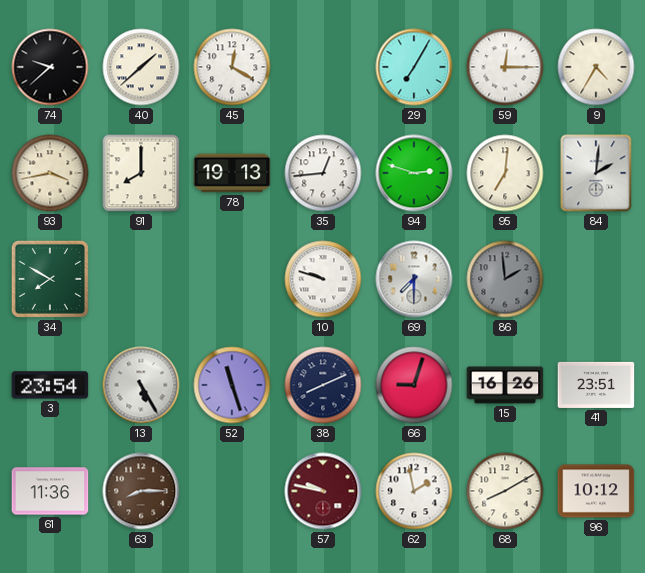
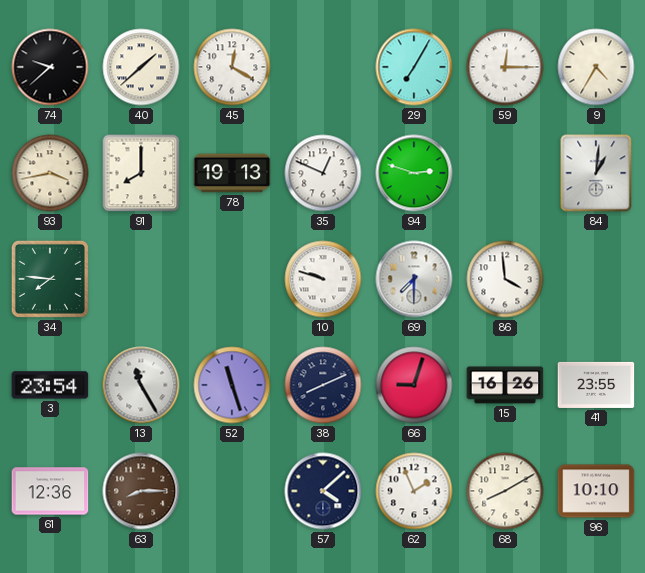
35: 12:44 -> 12:49
95: 7:01 -> none
84: 2:01 -> 1:01
34: 7:50 -> 7:46
86: 1:59 -> 3:59
86 dial: grey -> white
13: 5:25 -> 11:25
41: 23:51 -> 23:55
61: 11:36 -> 12:36
57: 9:47 -> 4:08
57 dial: burgundy -> navy
62: 1:58 -> 1:56
96: 10:12 -> 10:10
